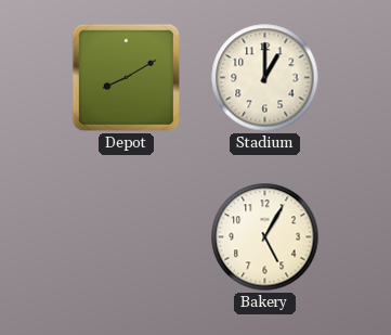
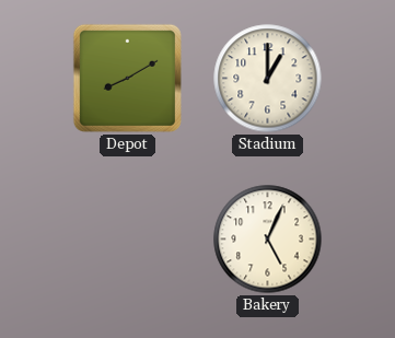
Bakery: 5:05 -> 5:04
